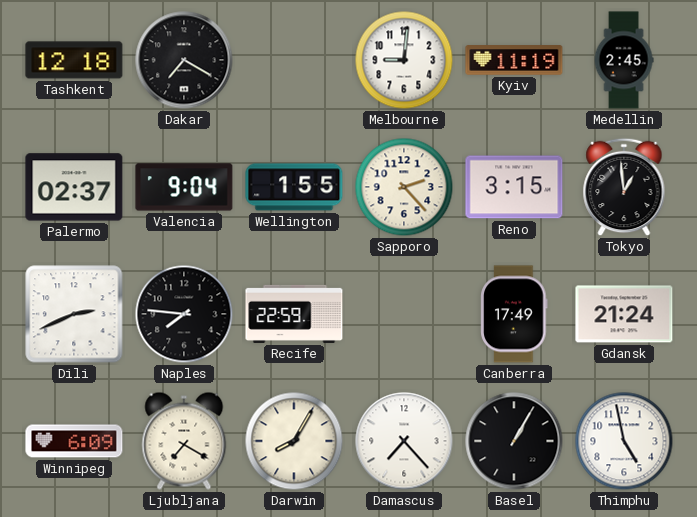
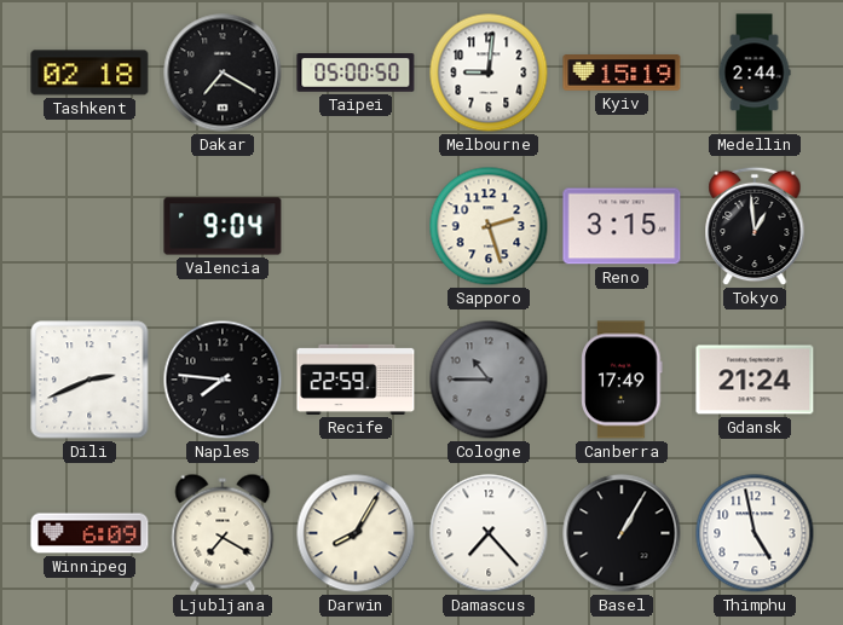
Tashkent: 12:18 -> 02:18
Taipei: none -> 05:00
Kyiv: 11:19 -> 15:19
Medellin: 2:45 -> 2:44
Palermo: 02:37 -> none
Wellington: 1:55 -> none
Sapporo: 2:23 -> 2:27
Cologne: none -> 10:45
